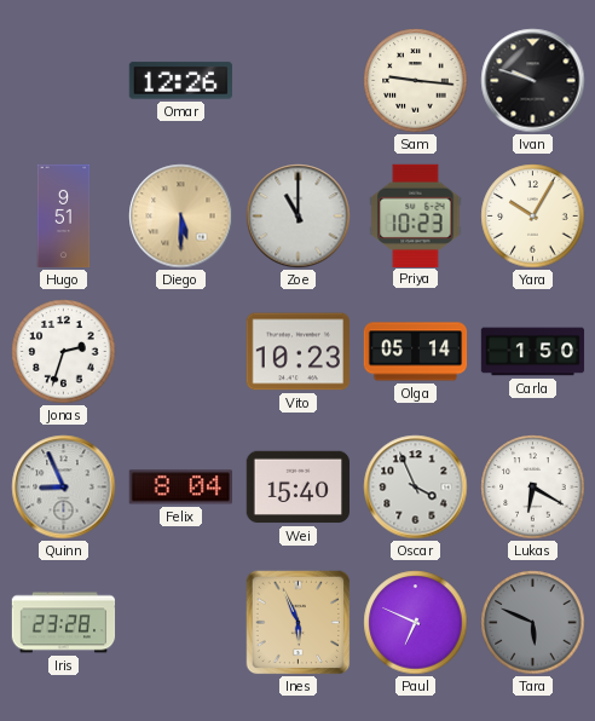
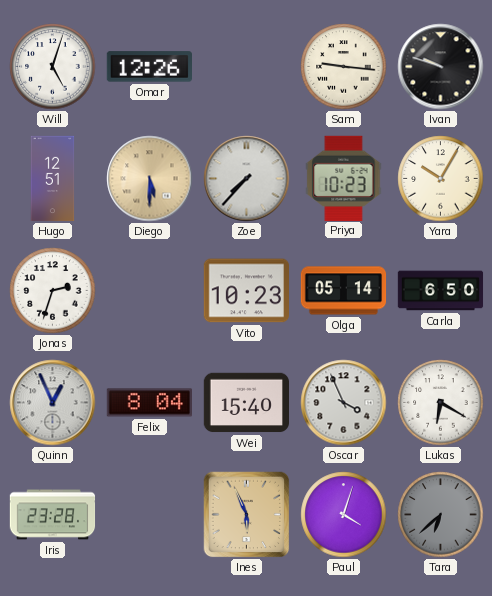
Will: none -> 5:03
Hugo: 9:51 -> 12:51
Zoe: 11:00 -> 7:37
Carla: 1:50 -> 6:50
Quinn: 8:56 -> 12:56
Paul: 6:49 -> 4:03
Tara: 5:49 -> 6:38
